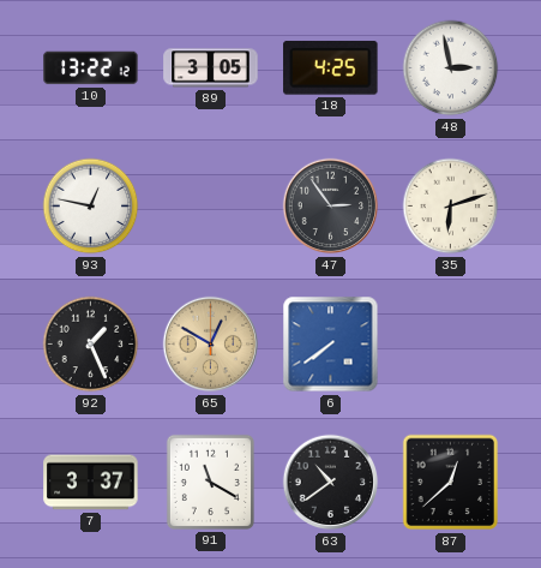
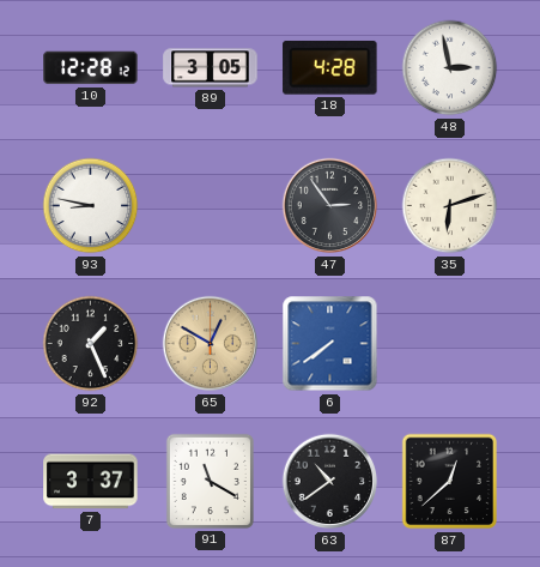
10: 13:22 -> 12:28
18: 4:25 -> 4:28
93: 12:47 -> 8:47
